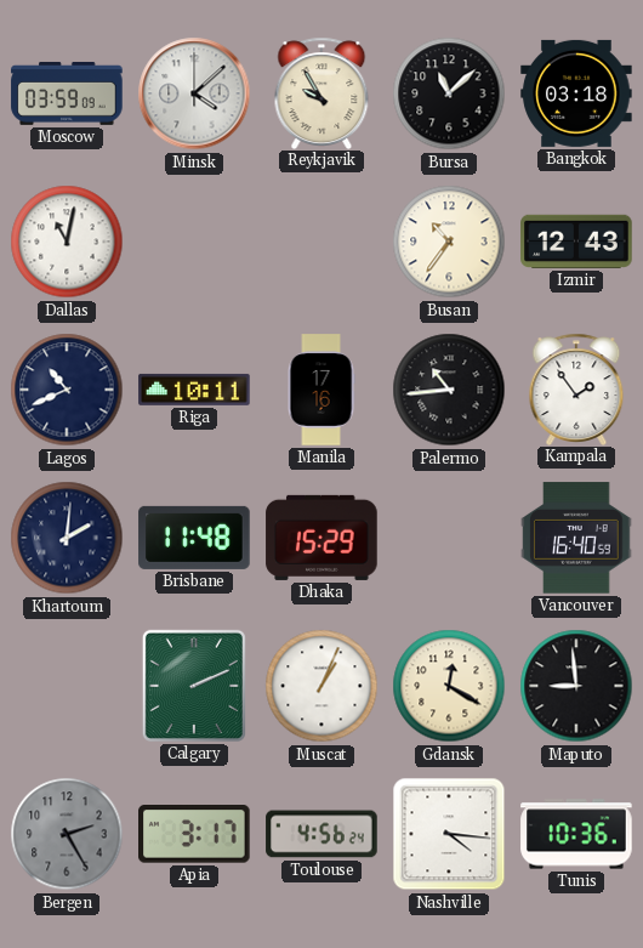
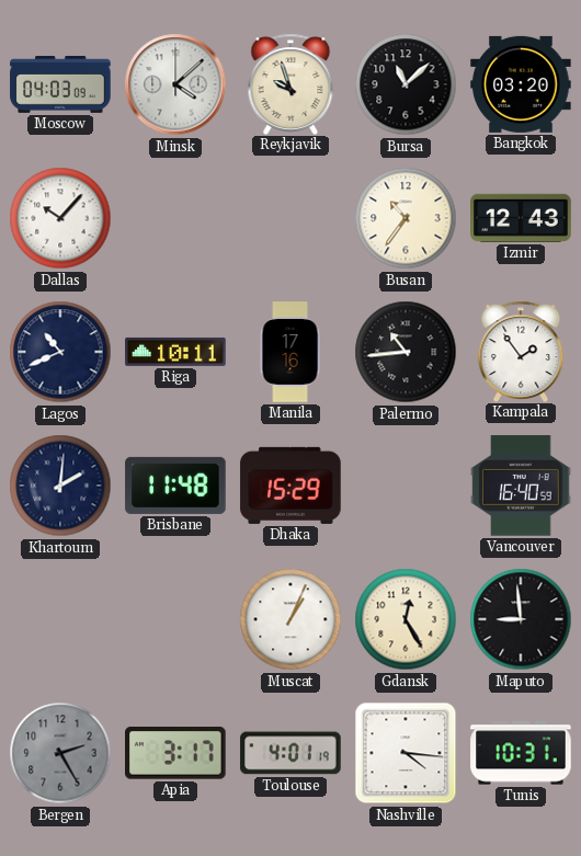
Moscow: 03:59 -> 04:03
Reykjavik: 9:55 -> 9:57
Bangkok: 03:18 -> 03:20
Dallas: 11:02 -> 10:07
Calgary: 2:11 -> none
Gdansk: 12:20 -> 12:25
Toulouse: 4:56 -> 4:01
Tunis: 10:36 -> 10:31
